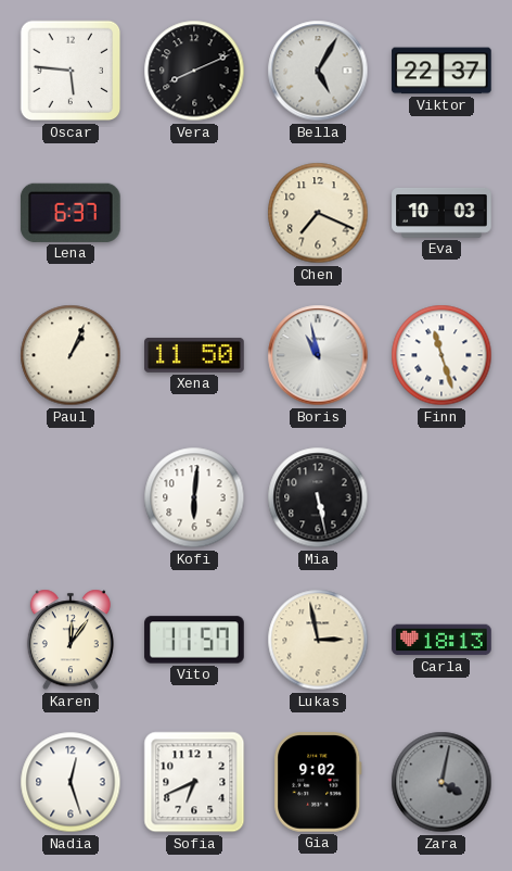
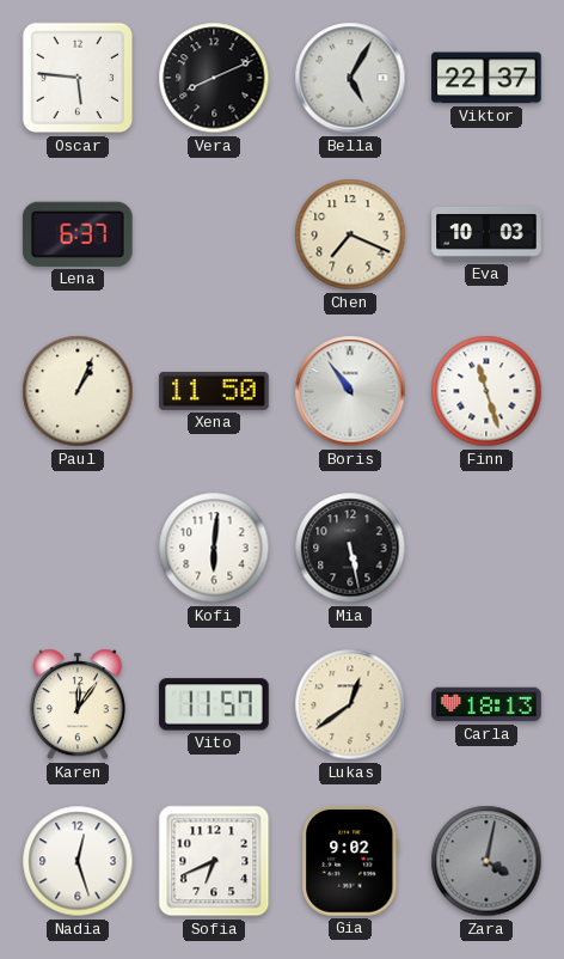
Boris: 10:58 -> 10:54
Lukas: 2:58 -> 12:39
